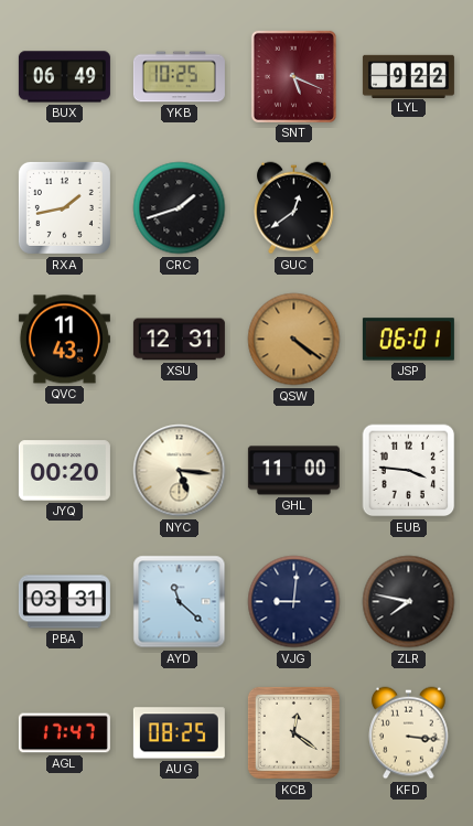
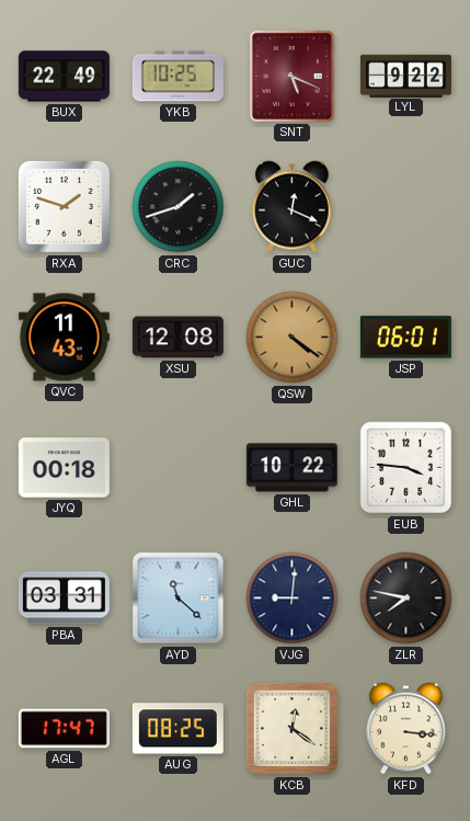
BUX: 06:49 -> 22:49
RXA: 1:43 -> 1:48
GUC: 12:39 -> 12:19
XSU: 12:31 -> 12:08
JYQ: 00:20 -> 00:18
NYC: 5:16 -> none
GHL: 11:00 -> 10:22
